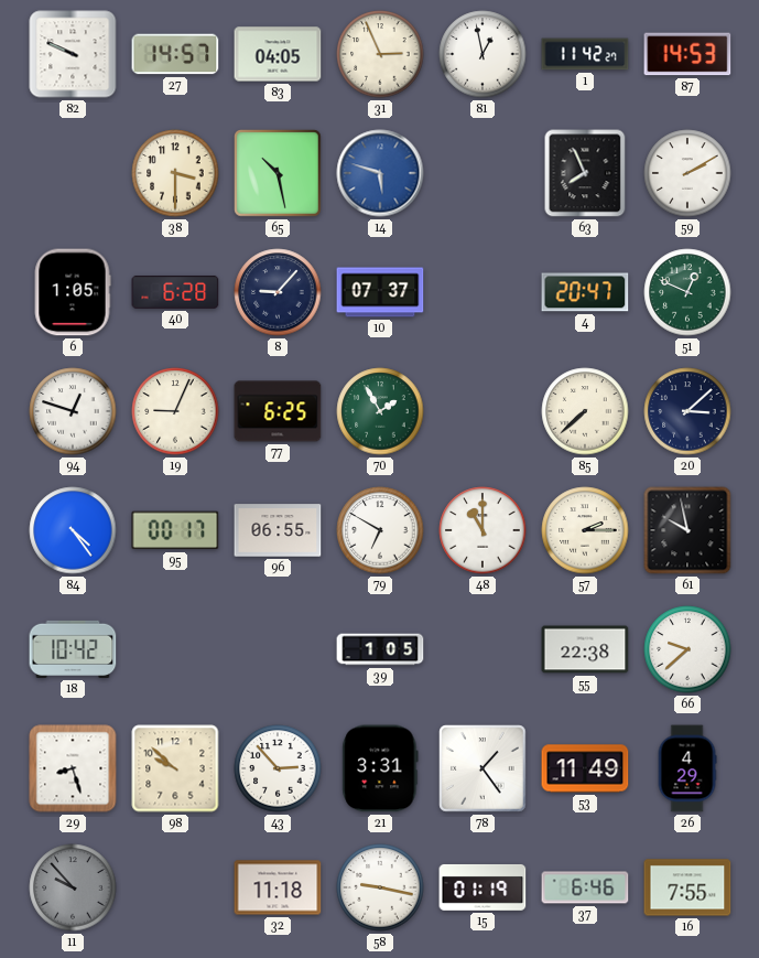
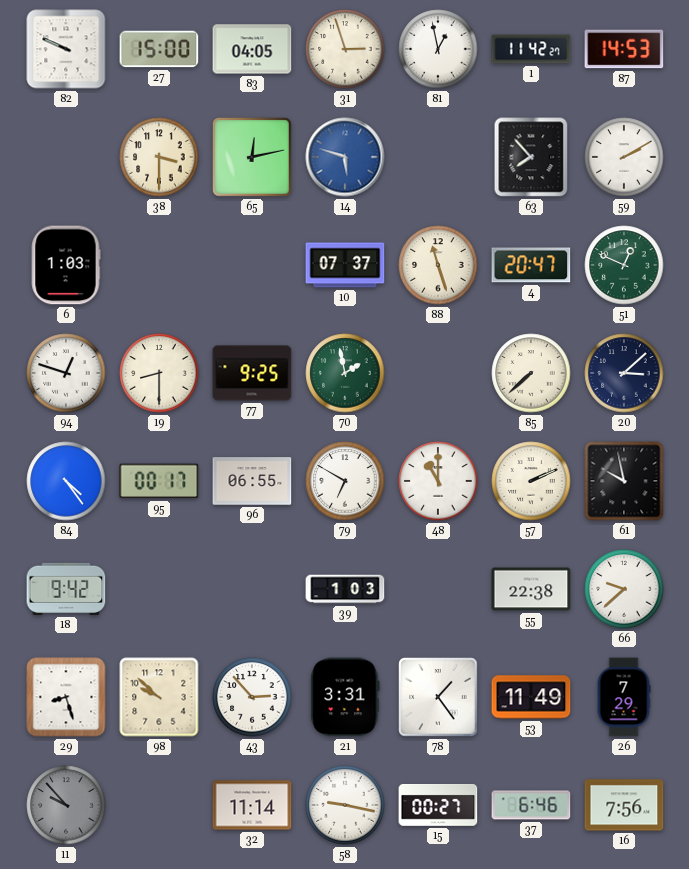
27: 14:57 -> 15:00
31: 2:56 -> 2:57
65: 10:28 -> 12:13
63: 7:56 -> 7:53
6: 1:05 -> 1:03
40: 6:28 -> none
8: 9:07 -> none
88: none -> 11:27
19: 9:04 -> 8:30
77: 6:25 -> 9:25
70: 1:55 -> 1:58
57: 2:15 -> 2:11
18: 10:42 -> 9:42
39: 1:05 -> 1:03
26: 4:29 -> 7:29
32: 11:18 -> 11:14
15: 01:19 -> 00:27
16: 7:55 -> 7:56
